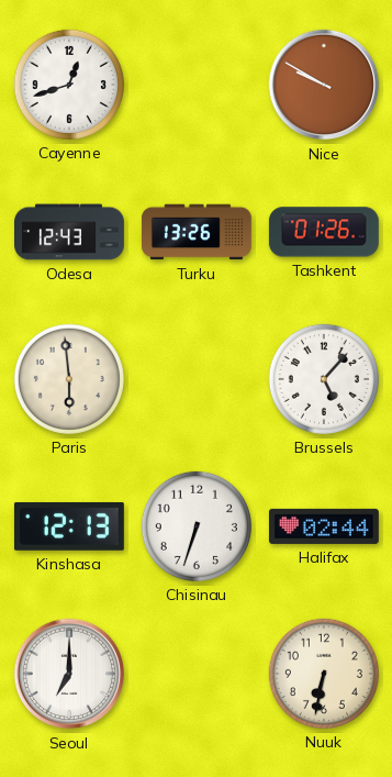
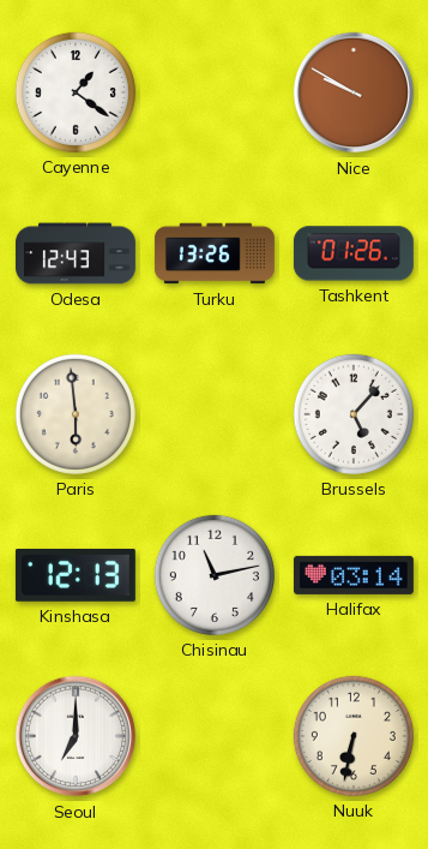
Cayenne: 12:42 -> 1:21
Chisinau: 6:33 -> 11:13
Halifax: 02:44 -> 03:14
